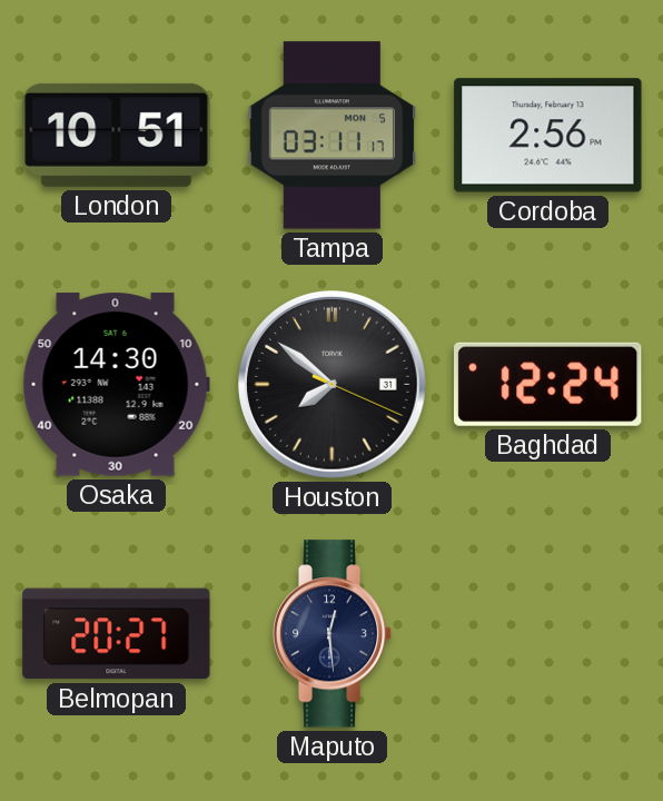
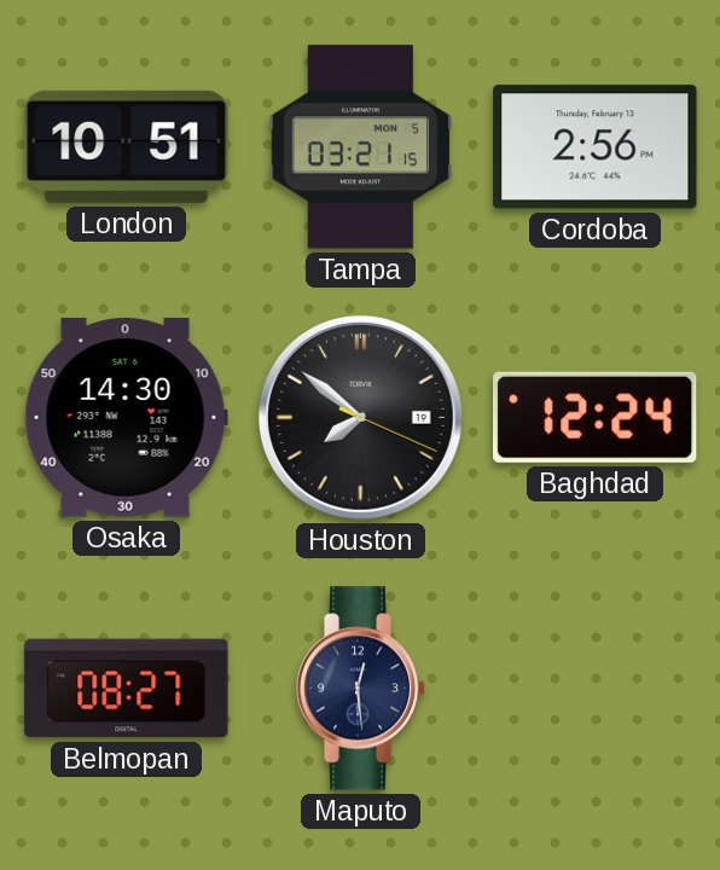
Tampa: 03:11 -> 03:21
Houston date: 31 -> 19
Belmopan: 20:27 -> 08:27
